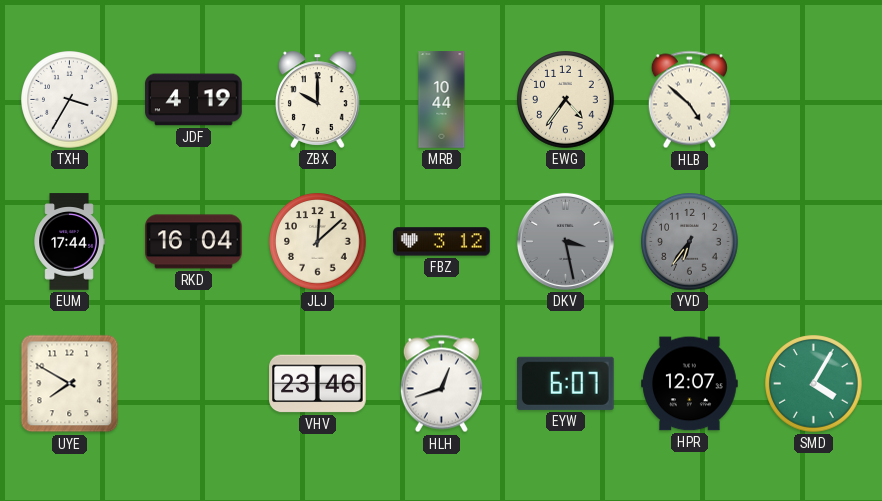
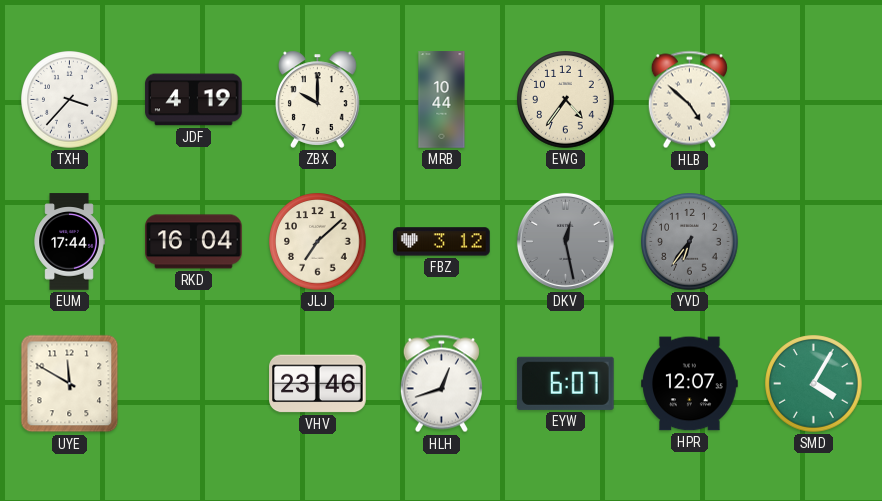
TXH: 3:35 -> 3:37
JLJ: 12:08 -> 7:08
DKV: 3:28 -> 12:28
UYE: 7:50 -> 11:50
